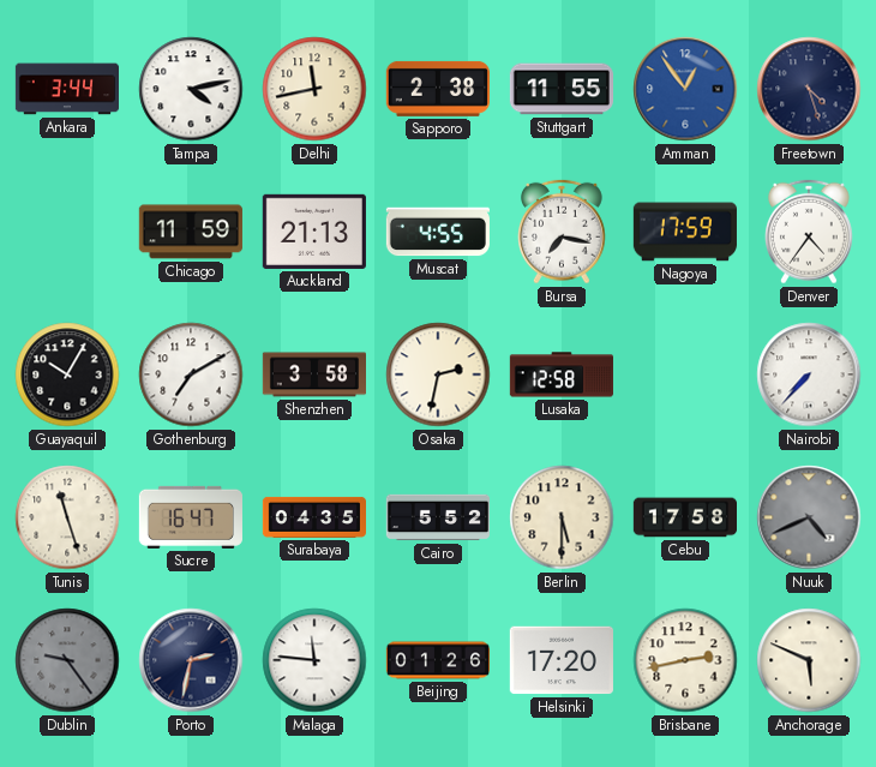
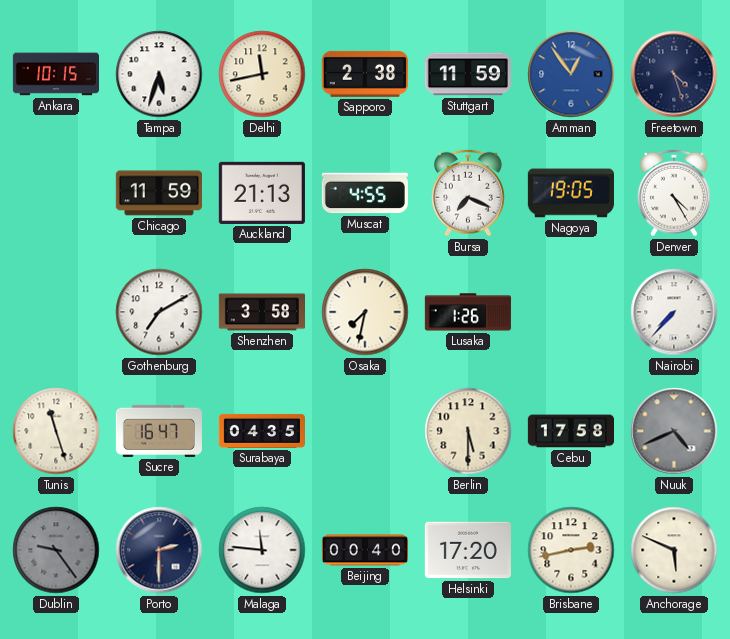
Ankara: 3:44 -> 10:15
Tampa: 4:13 -> 5:33
Stuttgart: 11:55 -> 11:59
Bursa: 7:17 -> 7:19
Nagoya: 17:59 -> 19:05
Denver: 4:36 -> 4:25
Guayaquil: 10:05 -> none
Osaka: 2:32 -> 7:32
Lusaka: 12:58 -> 1:26
Cairo: 5:52 -> none
Porto: 2:32 -> 2:30
Beijing: 01:26 -> 00:40
